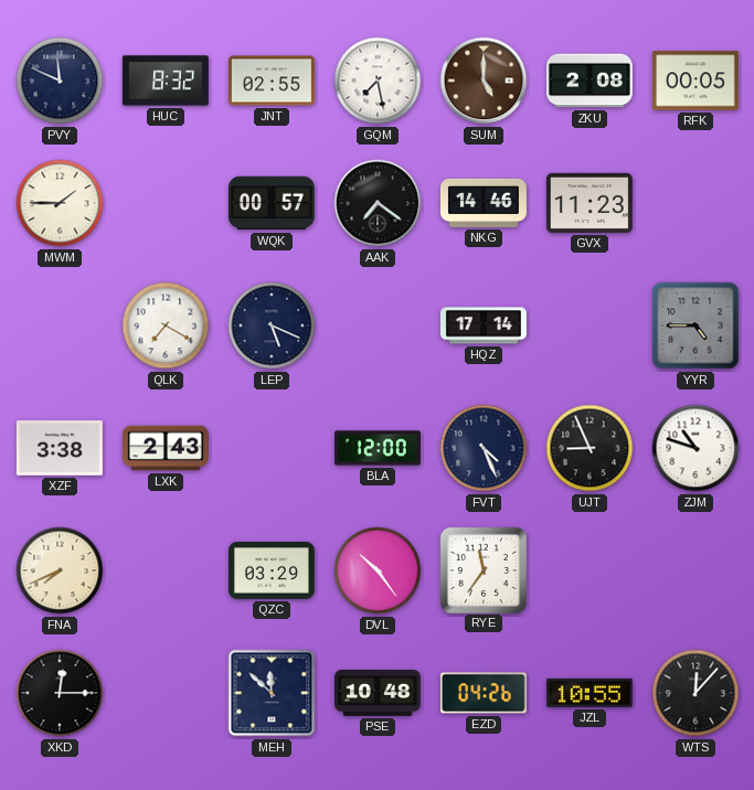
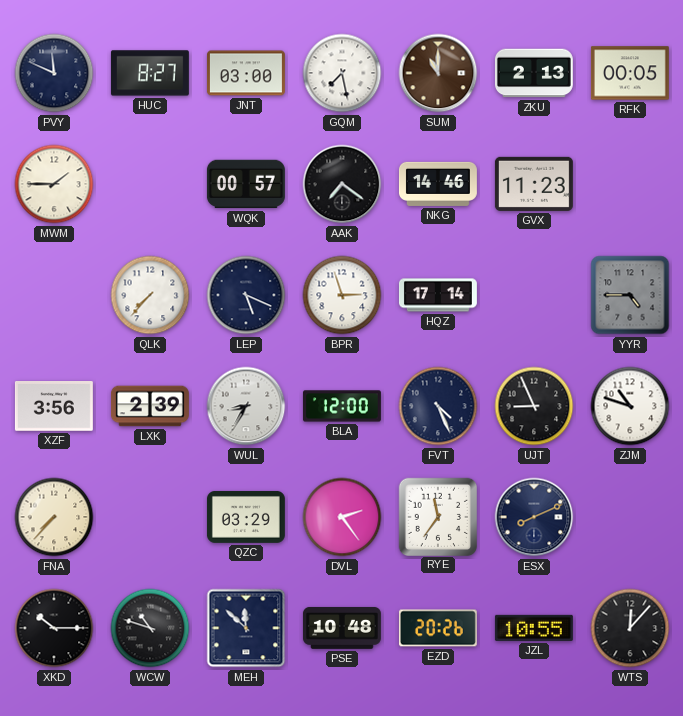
HUC: 8:32 -> 8:27
JNT: 02:55 -> 03:00
SUM: 5:00 -> 11:00
ZKU: 2:08 -> 2:13
QLK: 7:20 -> 7:37
BPR: none -> 2:57
XZF: 3:38 -> 3:56
LXK: 2:43 -> 2:39
WUL: none -> 8:35
FNA: 7:41 -> 7:37
DVL: 10:24 -> 2:24
ESX: none -> 8:11
XKD: 12:15 -> 10:15
WCW: none -> 10:48
EZD: 04:26 -> 20:26
